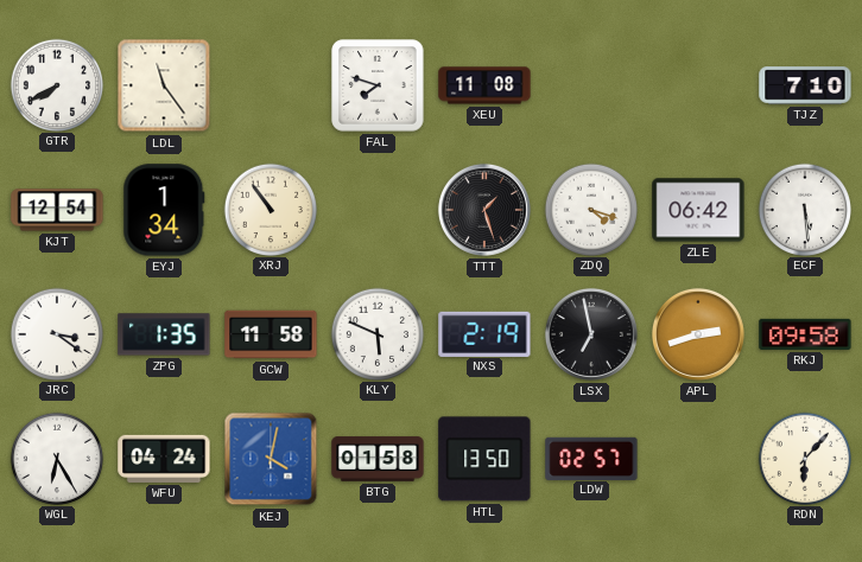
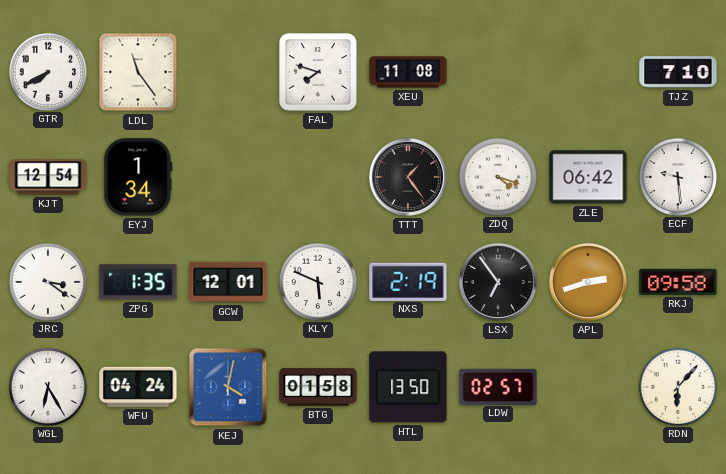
XRJ: 10:54 -> none
TTT: 1:27 -> 1:24
ECF: 5:29 -> 9:29
GCW: 11:58 -> 12:01
LSX: 6:58 -> 6:54
